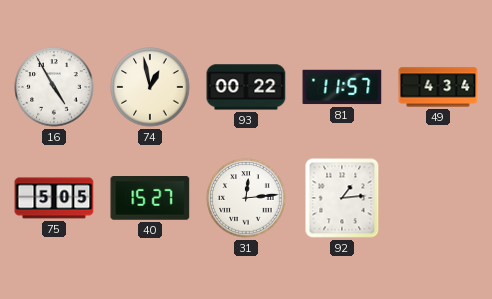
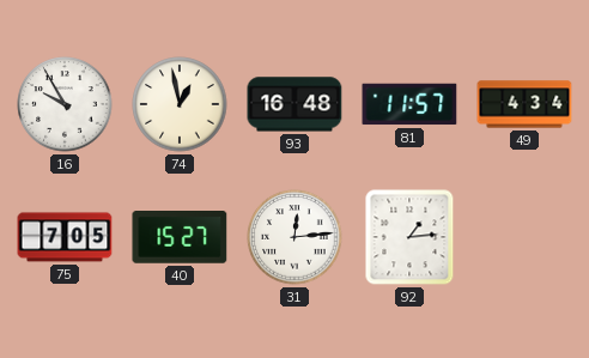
16: 4:55 -> 9:55
93: 00:22 -> 16:48
75: 5:05 -> 7:05
